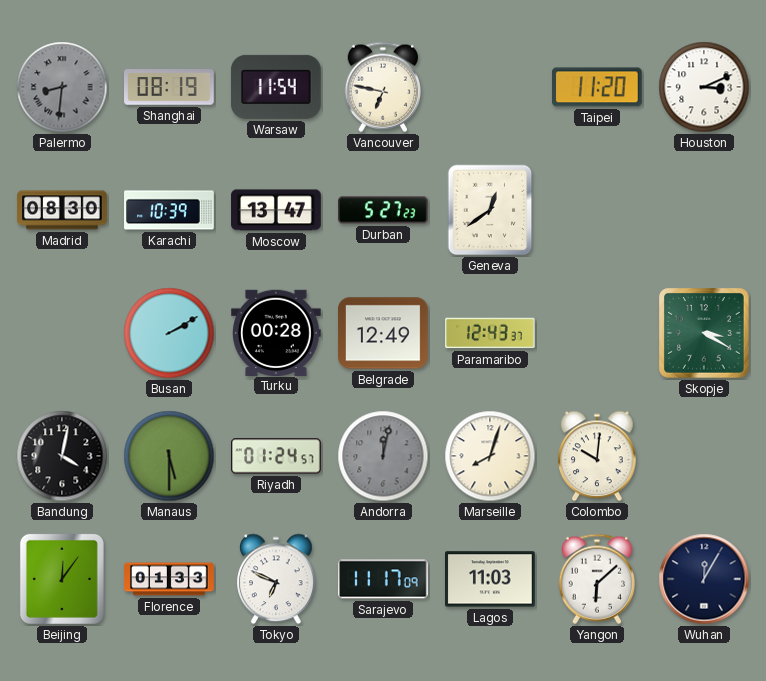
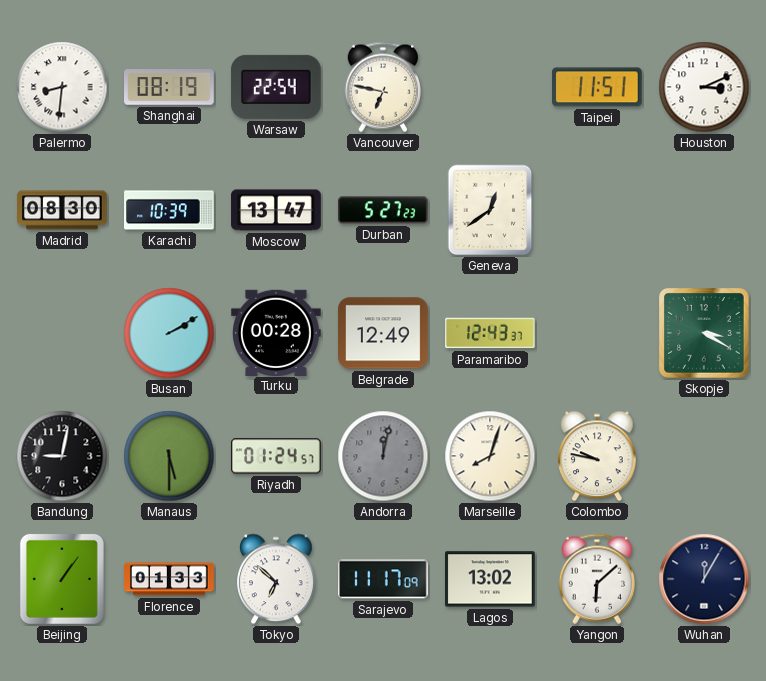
Palermo dial: grey -> white
Warsaw: 11:54 -> 22:54
Taipei: 11:20 -> 11:51
Bandung: 4:02 -> 9:02
Colombo: 10:01 -> 9:47
Beijing: 12:06 -> 1:06
Tokyo: 6:49 -> 6:52
Lagos: 11:03 -> 13:02
